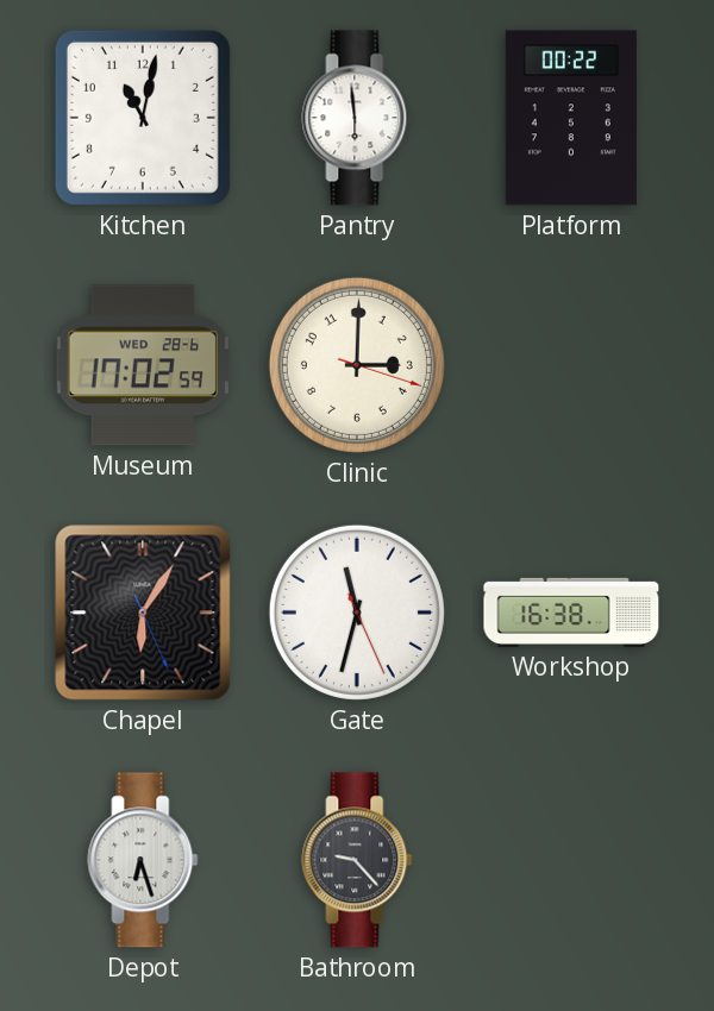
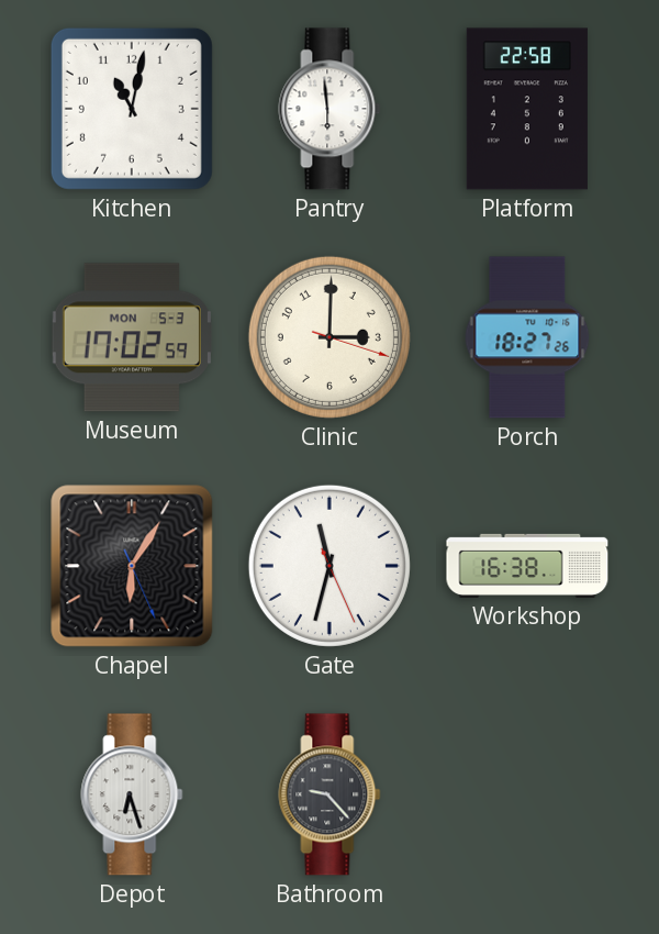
Platform: 00:22 -> 22:58
Museum date: WED 28-6 -> MON 5-3
Porch: none -> 18:27
